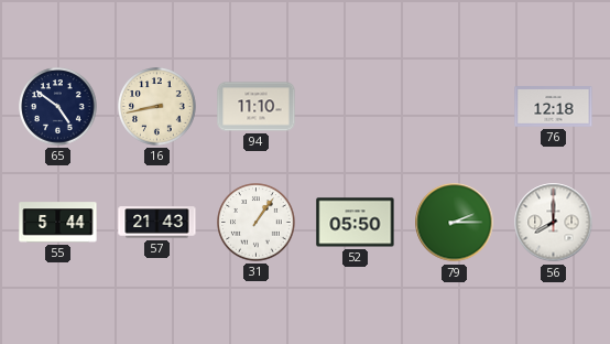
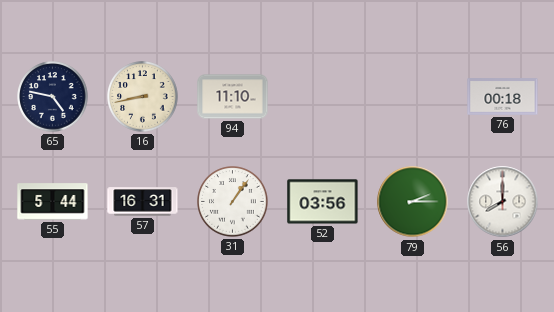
65: 4:51 -> 4:47
76: 12:18 -> 00:18
57: 21:43 -> 16:31
52: 05:50 -> 03:56
